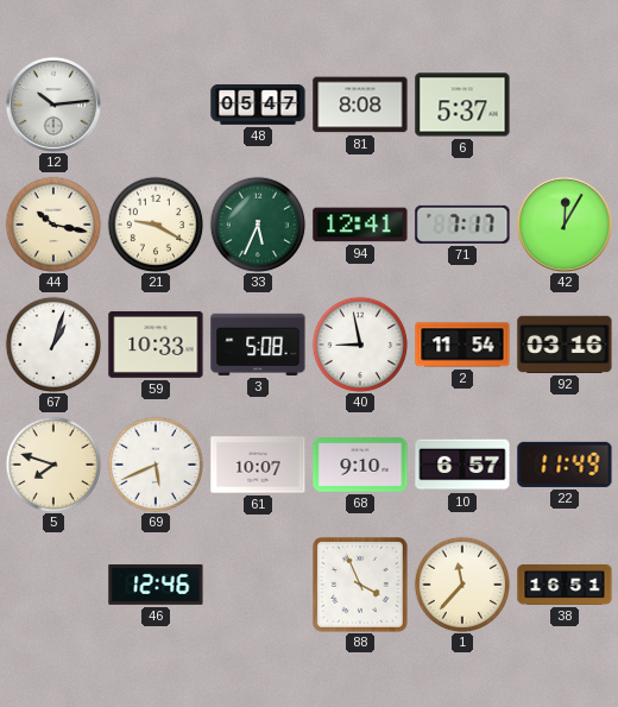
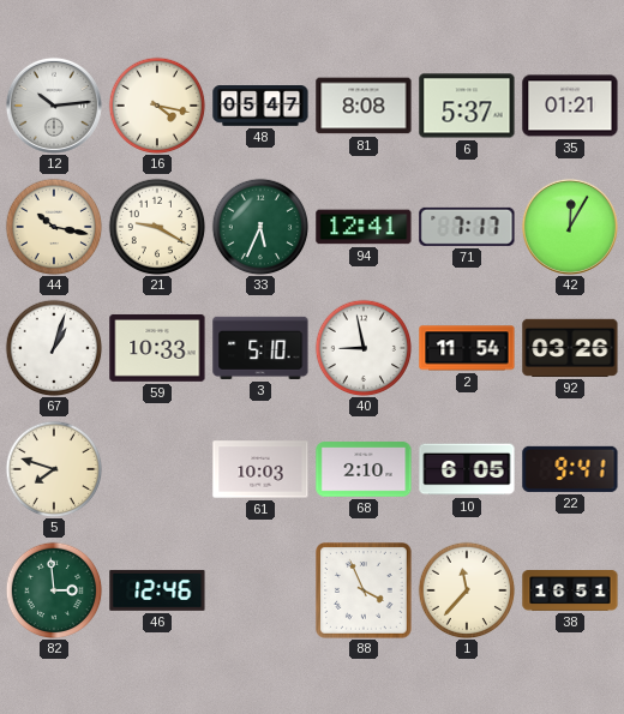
16: none -> 4:17
35: none -> 01:21
3: 5:08 -> 5:10
92: 03:16 -> 03:26
69: 5:41 -> none
61: 10:07 -> 10:03
68: 9:10 -> 2:10
10: 6:57 -> 6:05
22: 11:49 -> 9:41
82: none -> 2:59
